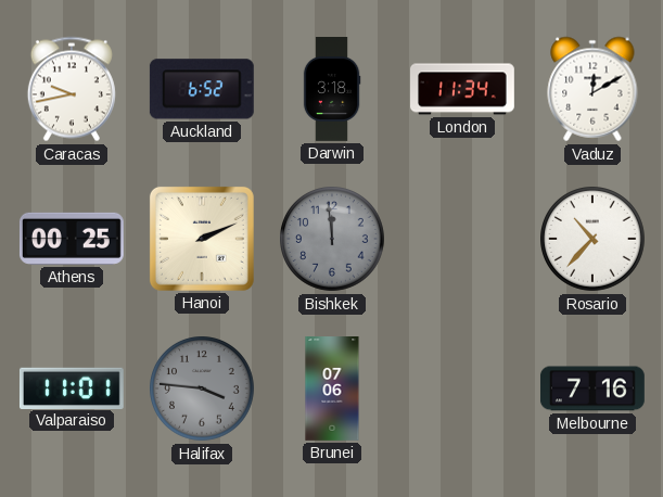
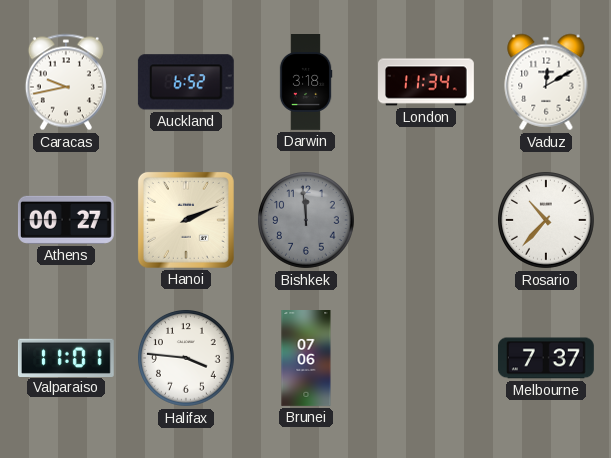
Athens: 00:25 -> 00:27
Halifax dial: grey -> white
Melbourne: 7:16 -> 7:37
